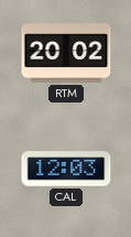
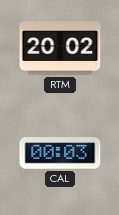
CAL: 12:03 -> 00:03
